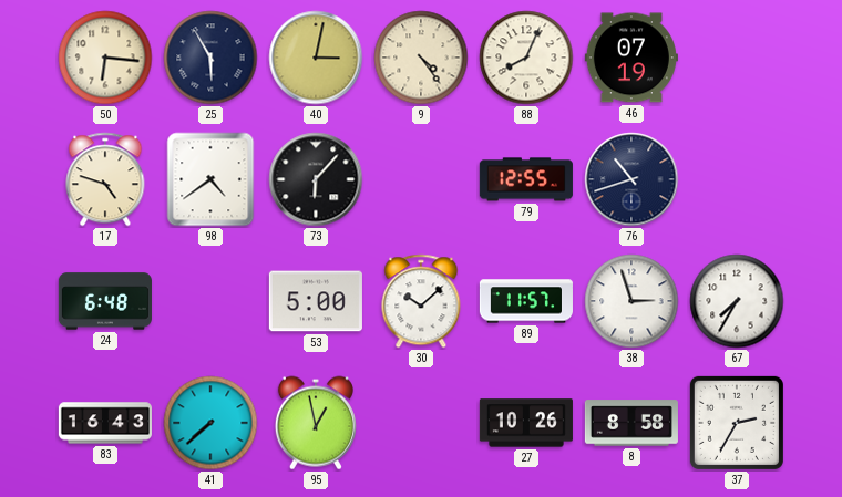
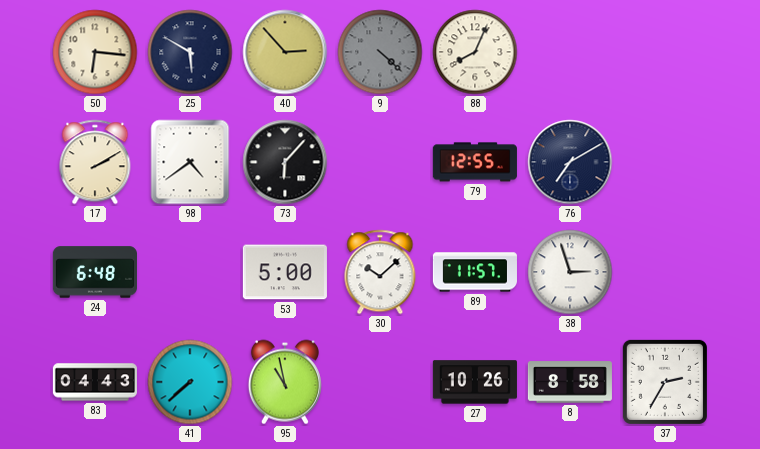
25: 5:55 -> 5:50
40: 3:02 -> 2:53
9: 4:24 -> 4:22
9 dial: cream -> grey
46: 07:19 -> none
17: 4:48 -> 2:10
76: 10:42 -> 7:10
67: 7:35 -> none
83: 16:43 -> 04:43
95: 12:58 -> 10:58
